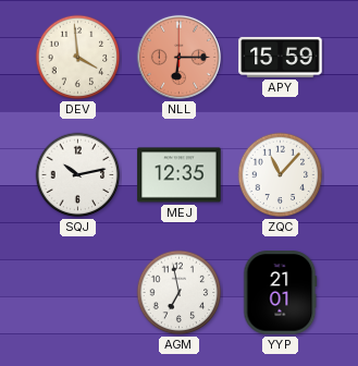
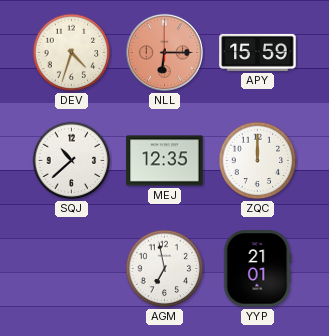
DEV: 3:59 -> 4:33
SQJ: 10:13 -> 10:38
ZQC: 11:07 -> 12:00
